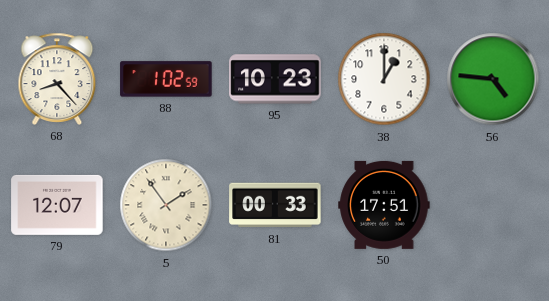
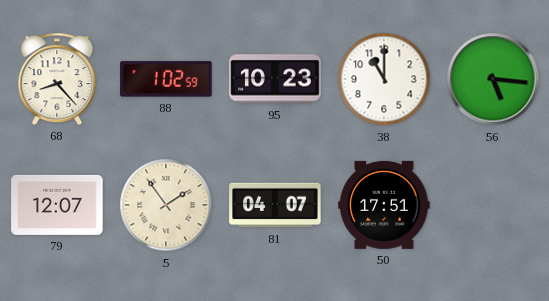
38: 1:00 -> 11:00
56: 4:46 -> 5:16
81: 00:33 -> 04:07
